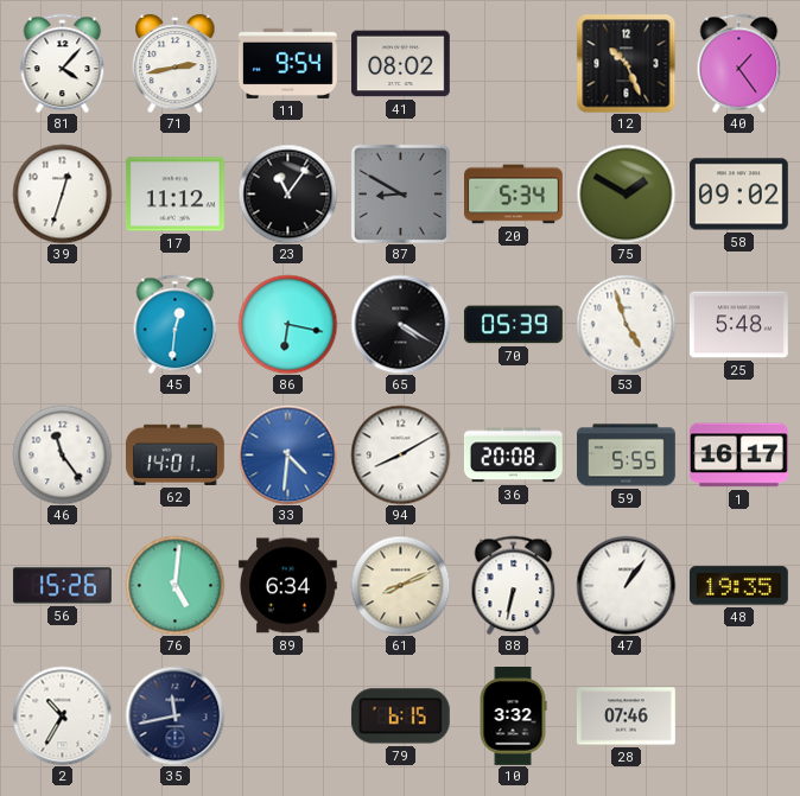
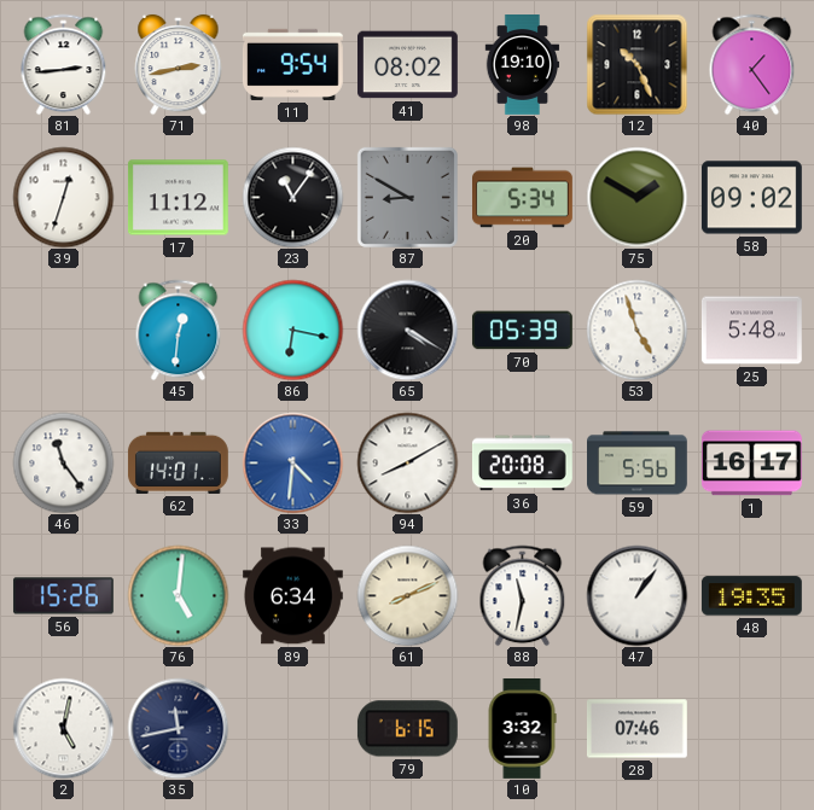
81: 4:07 -> 2:44
98: none -> 19:10
59: 5:55 -> 5:56
88: 6:32 -> 11:32
2: 10:35 -> 5:02
